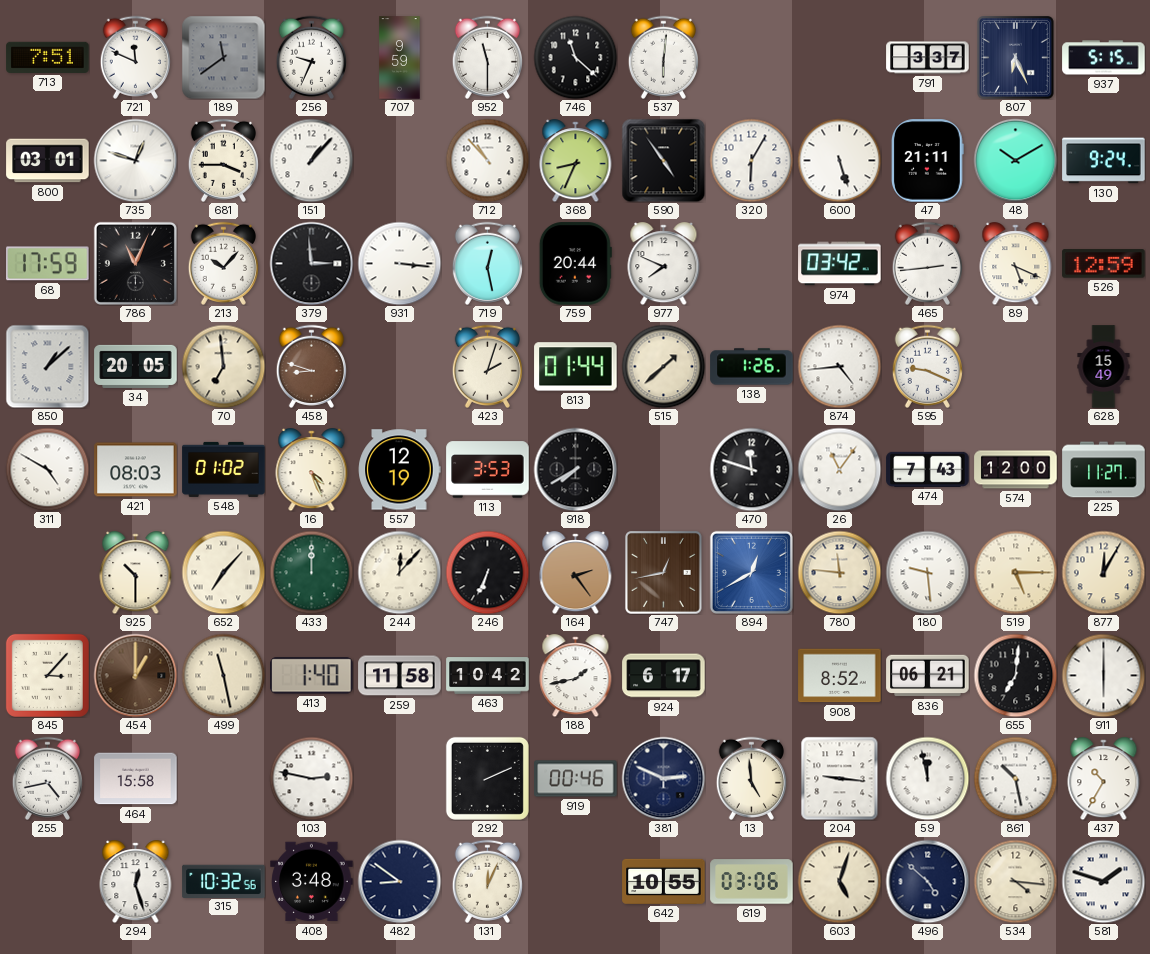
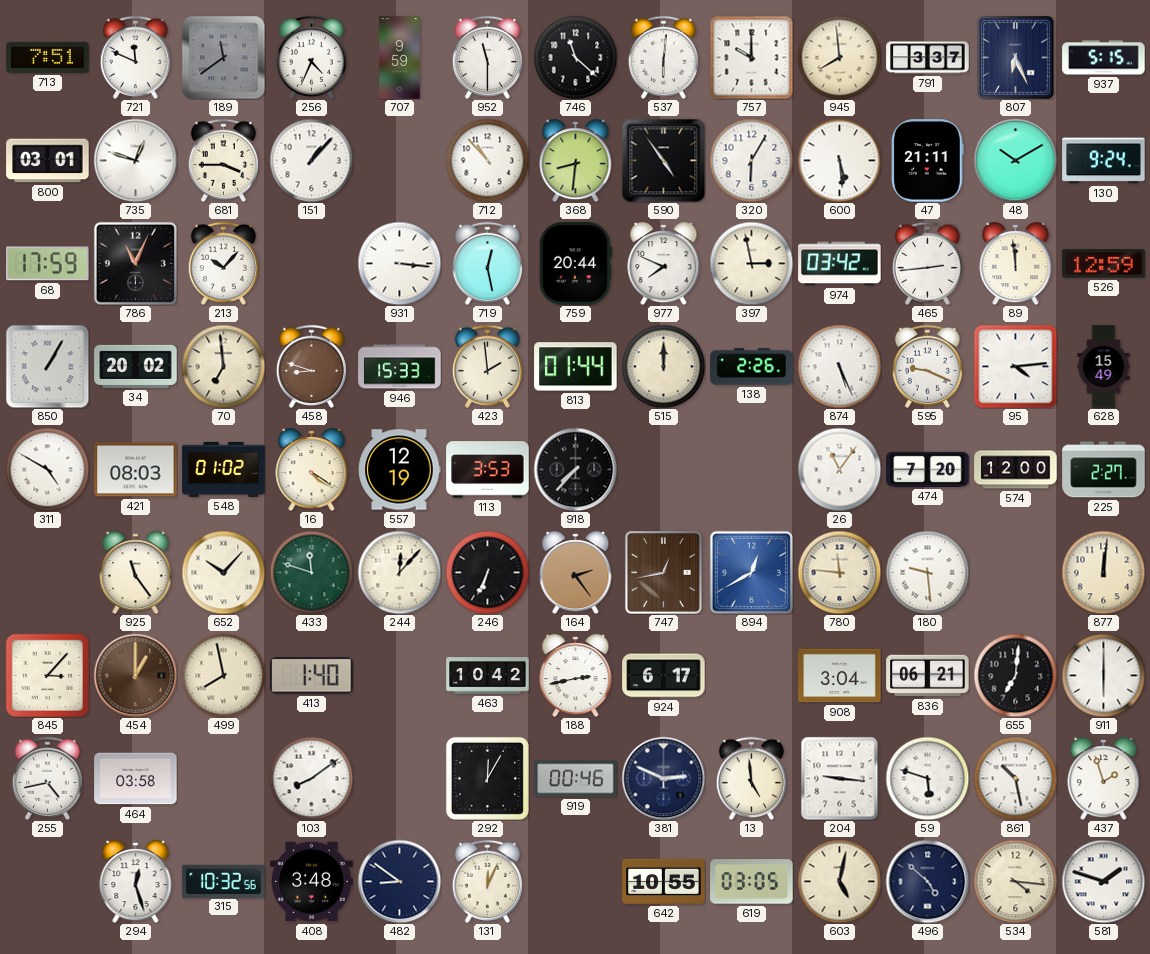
256: 9:34 -> 4:34
757: none -> 10:00
945: none -> 7:59
368: 8:34 -> 8:31
600: 5:27 -> 5:29
379: 2:59 -> none
397: none -> 2:58
89: 5:19 -> 11:59
850: 1:08 -> 1:05
34: 20:05 -> 20:02
946: none -> 15:33
423: 2:03 -> 1:59
515: 1:38 -> 12:00
138: 1:26 -> 2:26
874: 4:44 -> 5:26
95: none -> 4:14
16: 4:26 -> 4:21
918: 7:40 -> 7:37
470: 11:48 -> none
474: 7:43 -> 7:20
225: 11:27 -> 2:27
925: 10:30 -> 11:24
652: 7:07 -> 10:07
433: 12:00 -> 11:48
519: 5:15 -> none
877: 12:05 -> 12:01
499: 11:28 -> 7:58
259: 11:58 -> none
188: 1:43 -> 2:43
908: 8:52 -> 3:04
464: 15:58 -> 03:58
103: 2:47 -> 8:09
292: 2:11 -> 12:05
59: 11:58 -> 5:48
437: 10:35 -> 1:57
619: 03:06 -> 03:05
603: 5:03 -> 5:02
